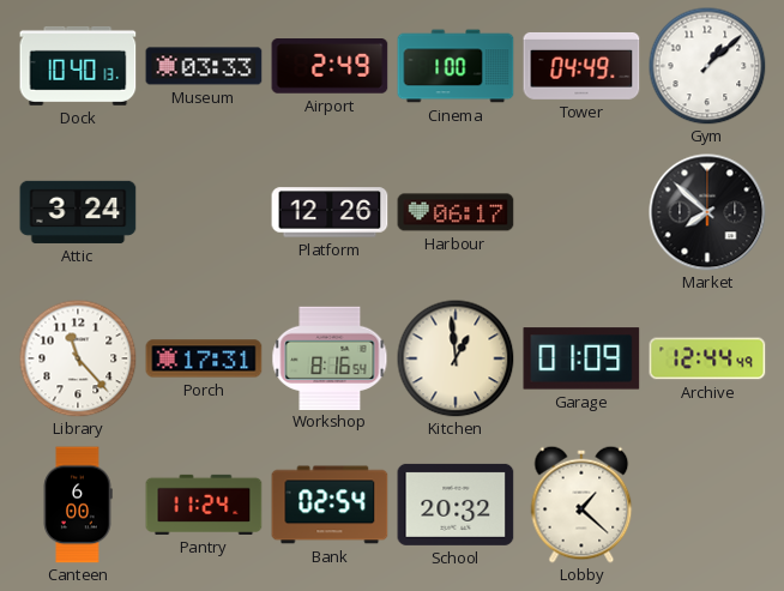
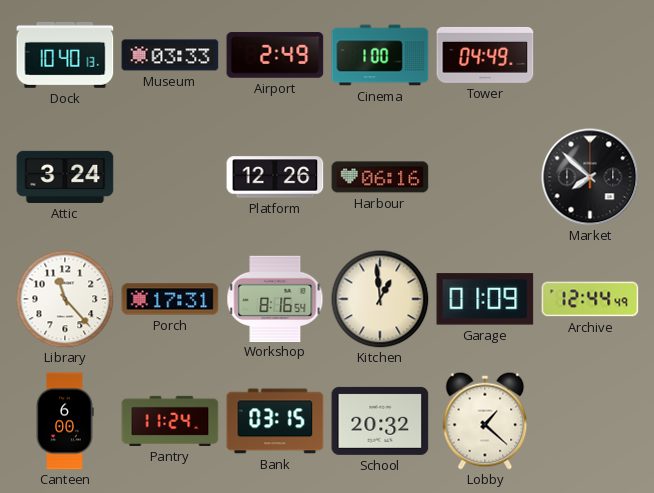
Gym: 1:08 -> none
Harbour: 06:17 -> 06:16
Bank: 02:54 -> 03:15
